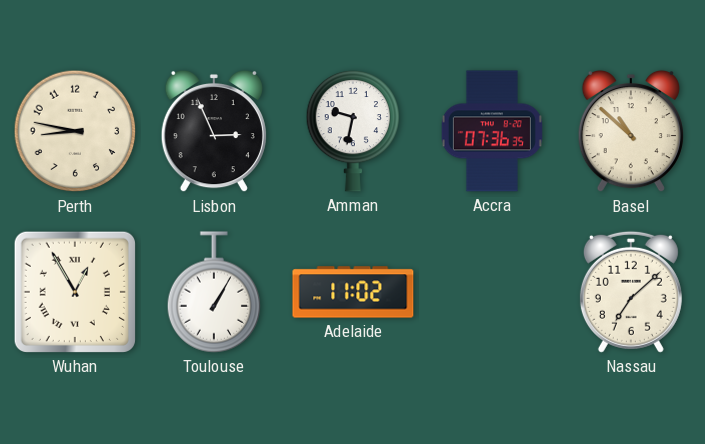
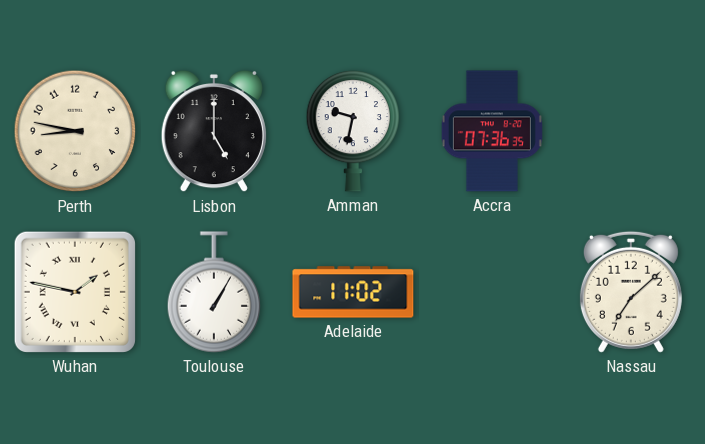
Lisbon: 2:56 -> 5:00
Basel: 10:52 -> none
Wuhan: 12:55 -> 1:47
